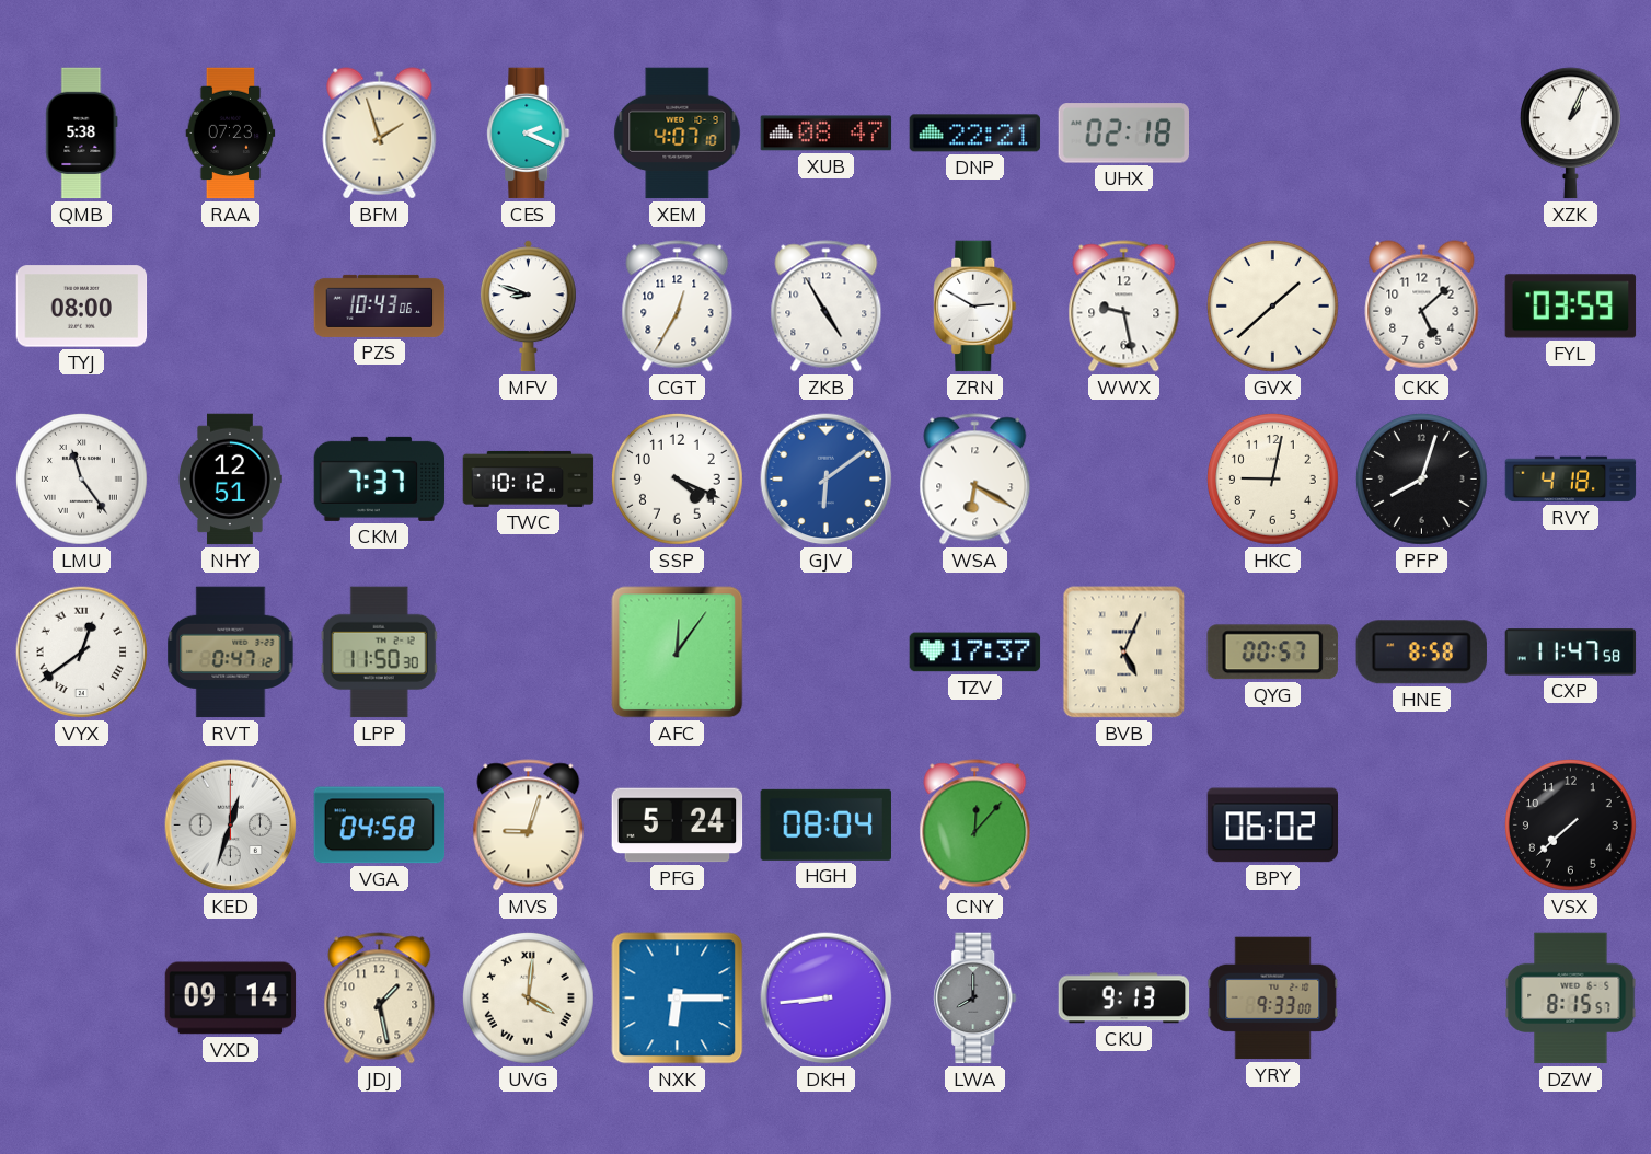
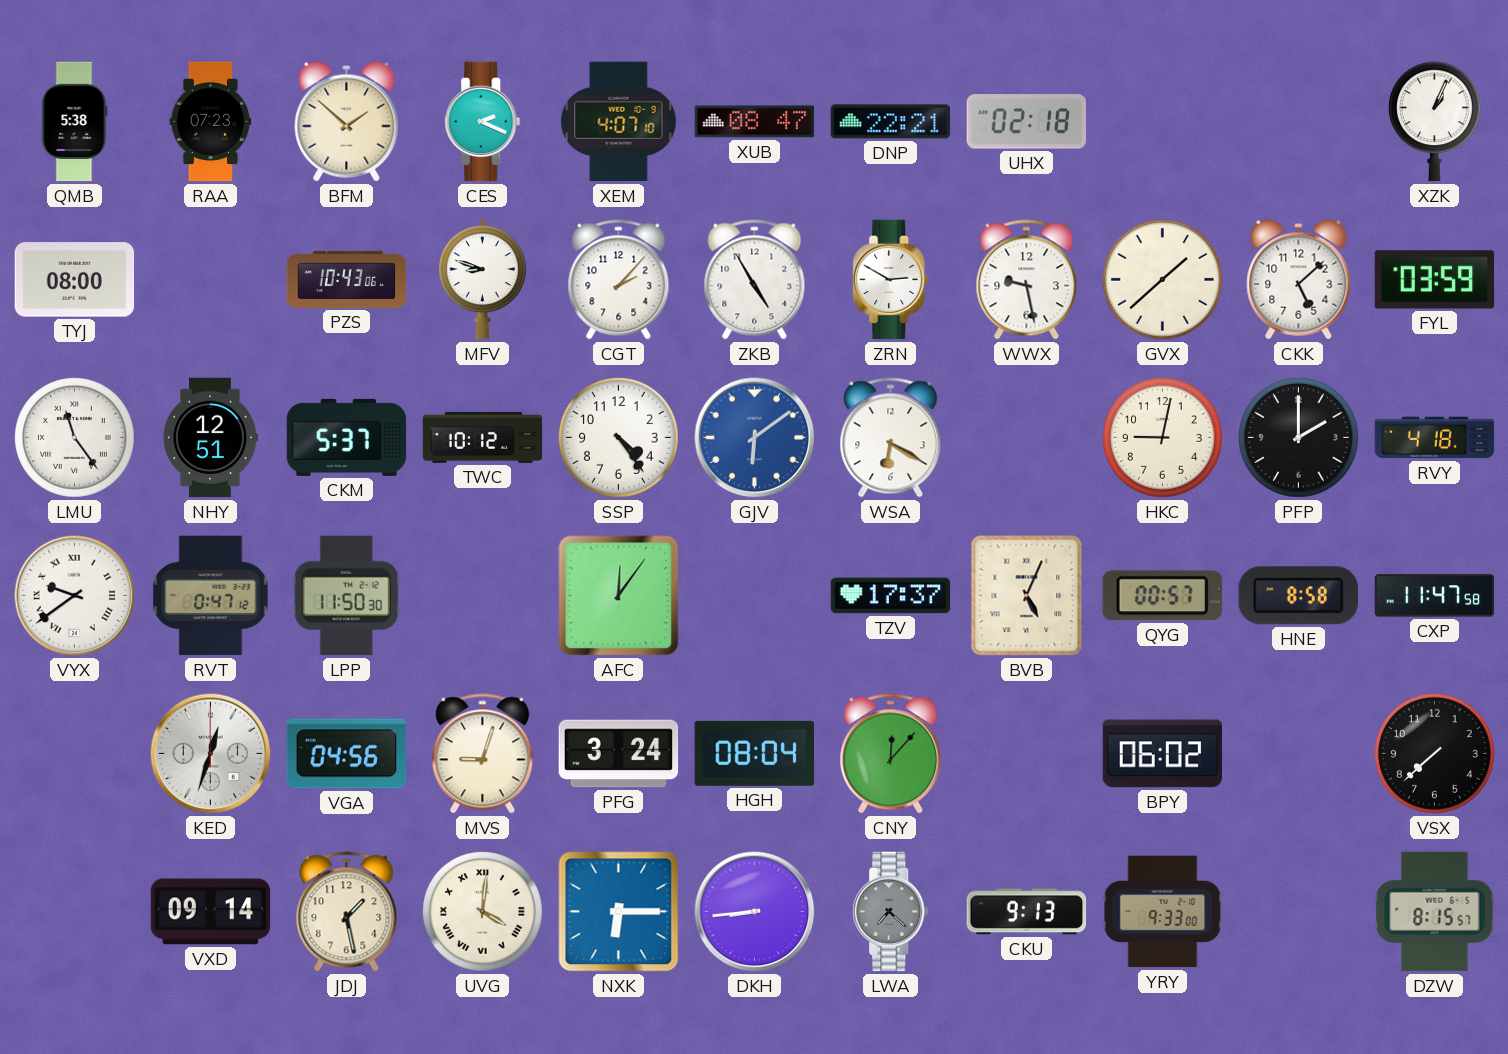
BFM: 1:57 -> 1:52
CGT: 12:35 -> 2:07
CKM: 7:37 -> 5:37
SSP: 4:19 -> 4:24
PFP: 8:03 -> 2:00
VYX: 12:39 -> 9:39
VGA: 04:58 -> 04:56
PFG: 5:24 -> 3:24
LWA: 8:00 -> 7:22
